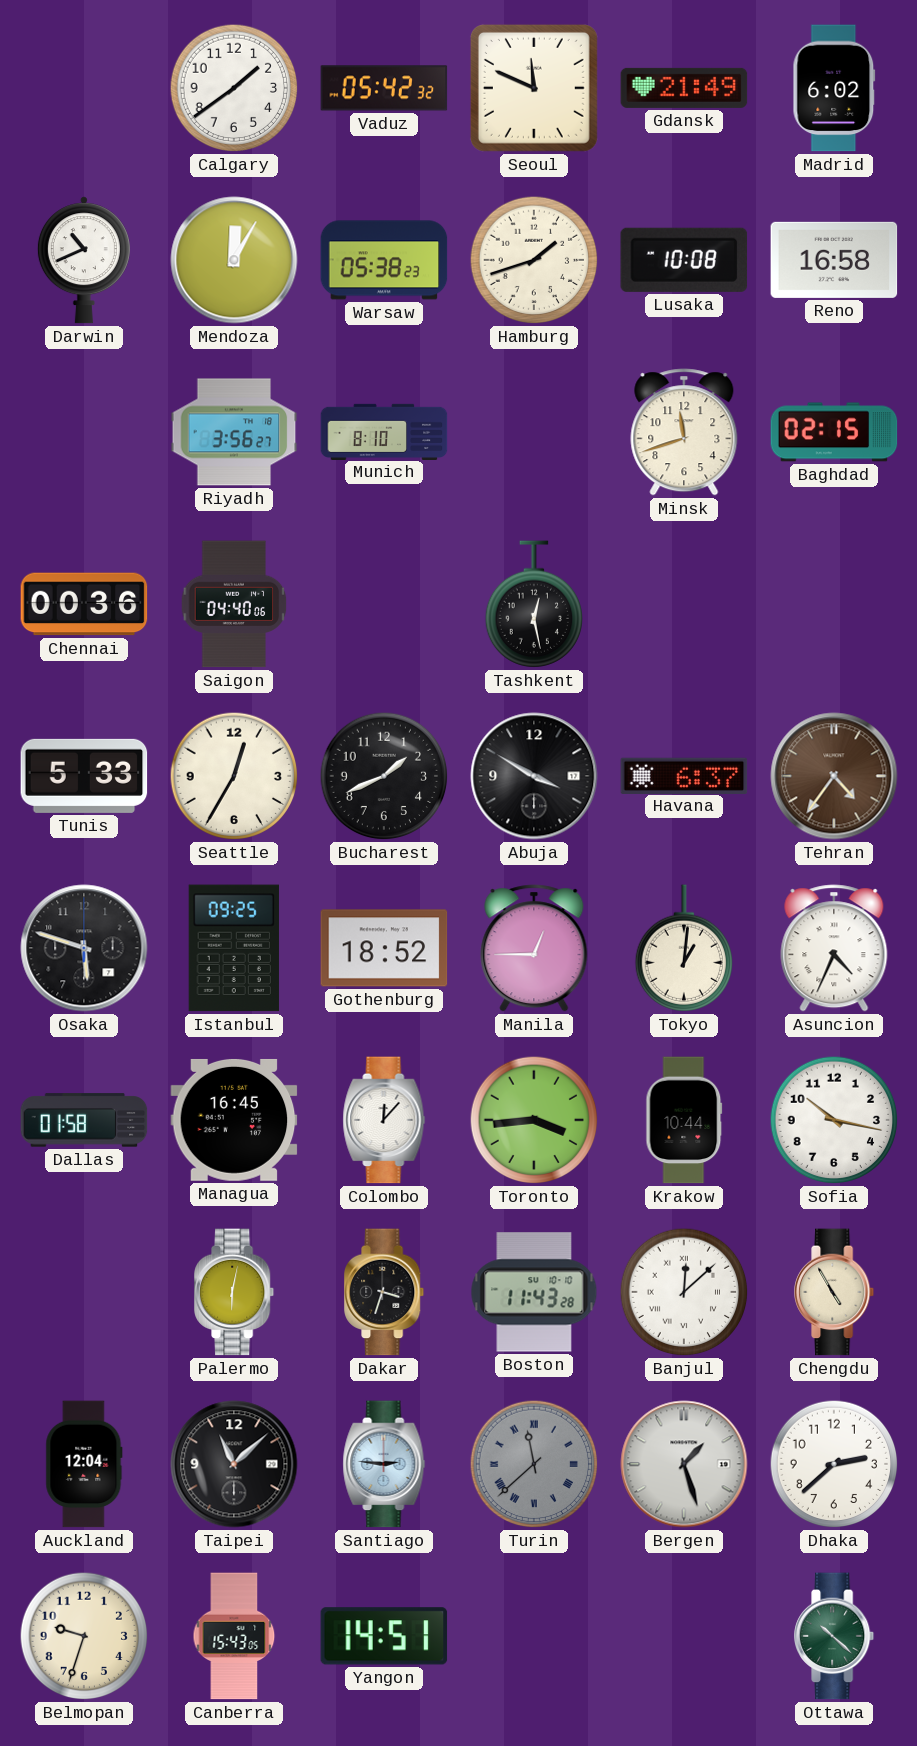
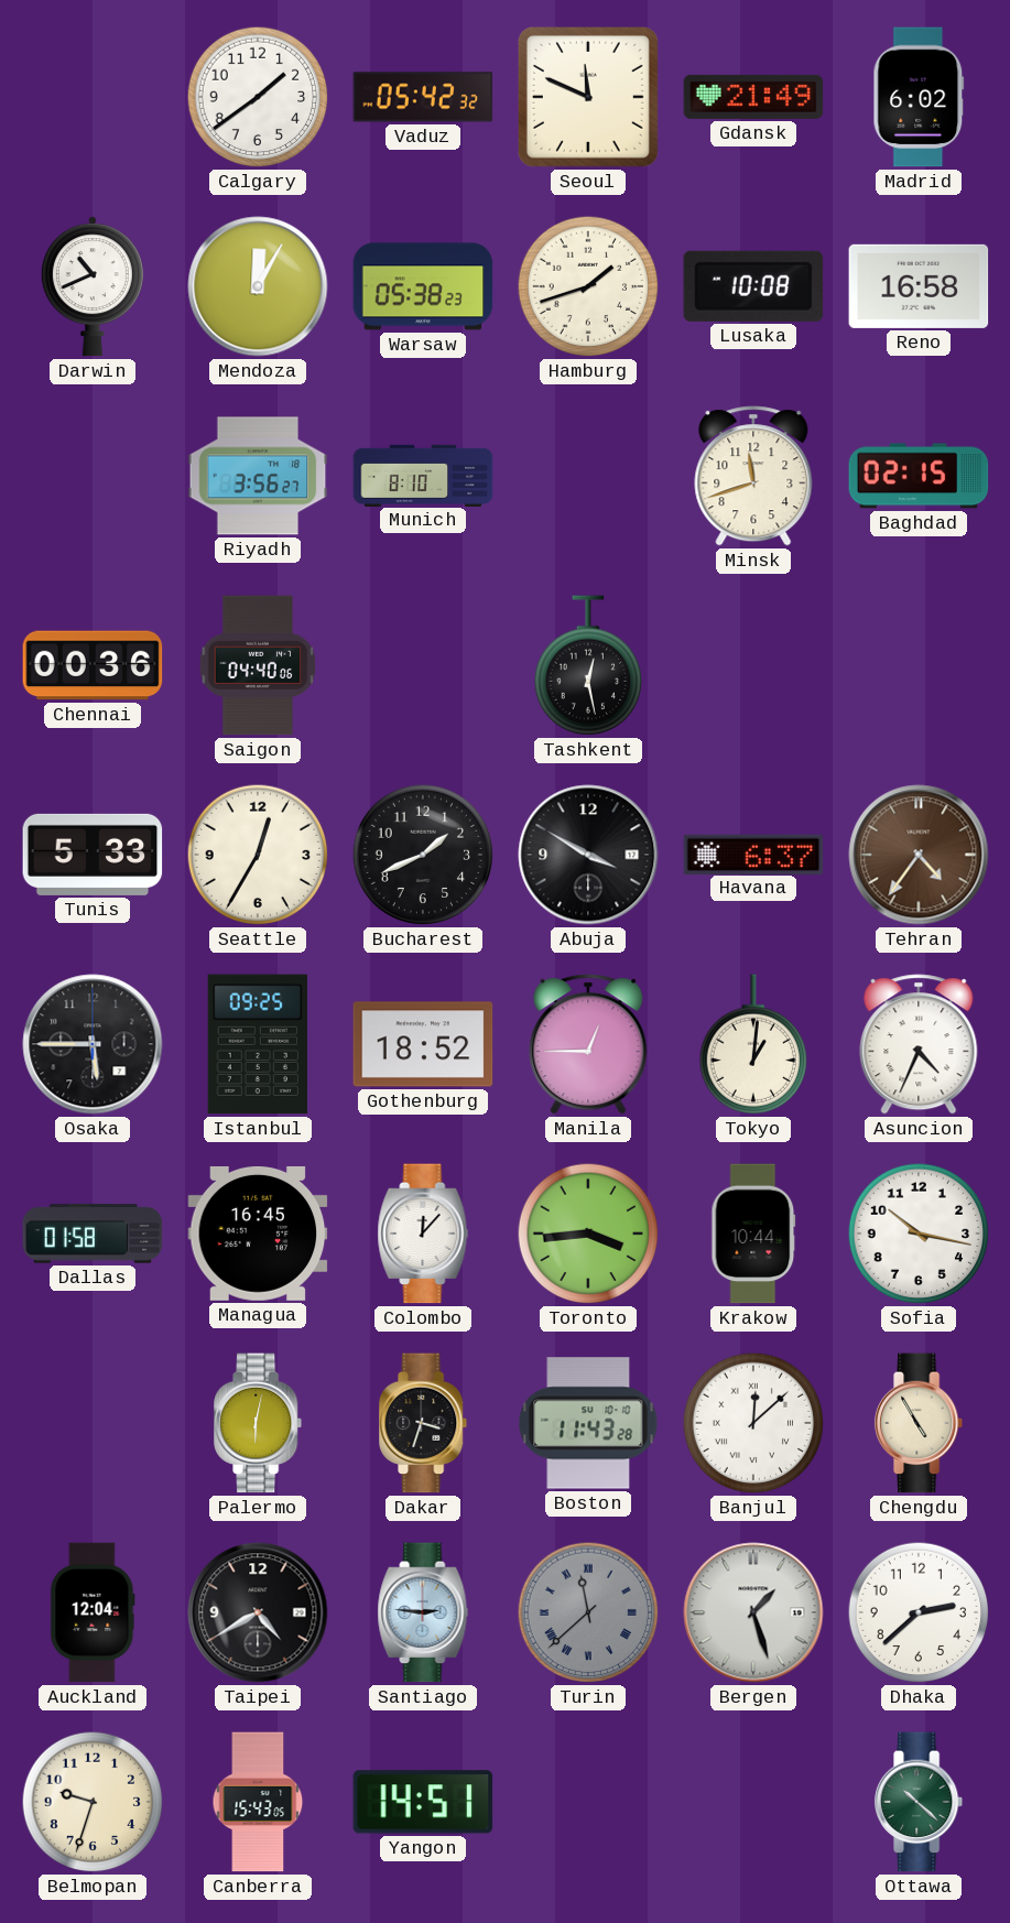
Osaka: 5:48 -> 5:45
Taipei: 11:08 -> 4:40
